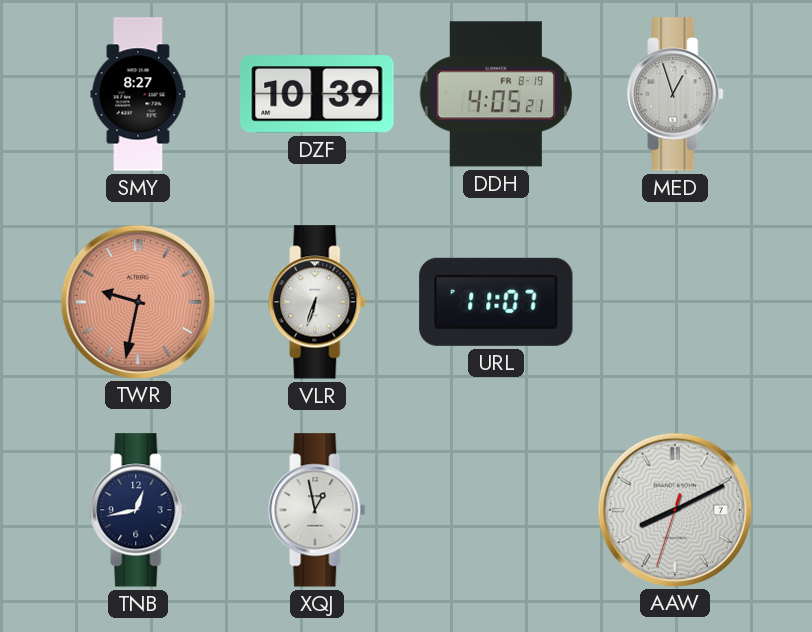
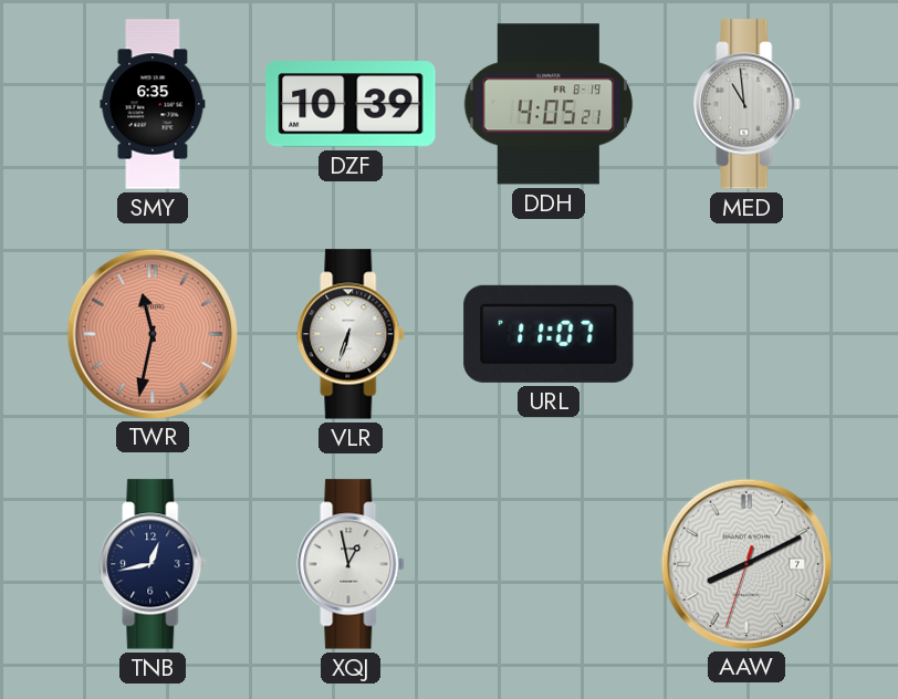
SMY: 8:27 -> 6:35
MED: 12:57 -> 10:59
TWR: 9:32 -> 11:32
